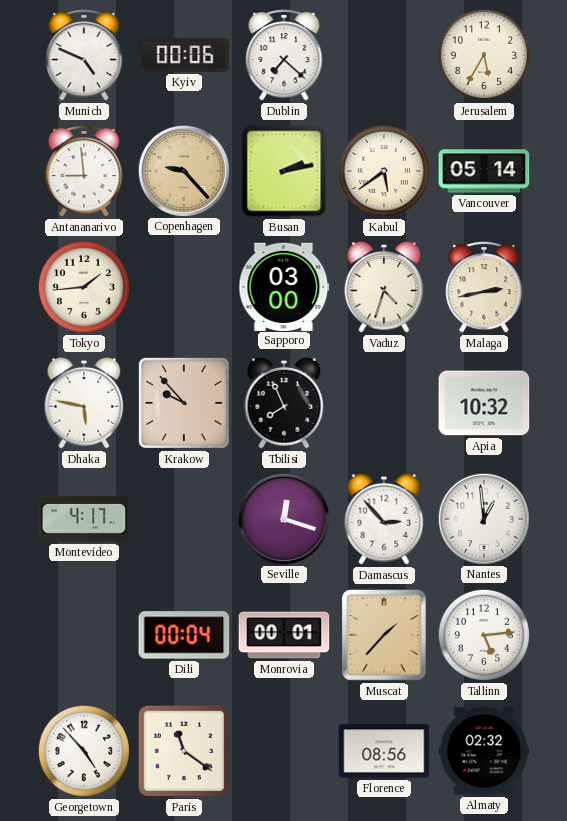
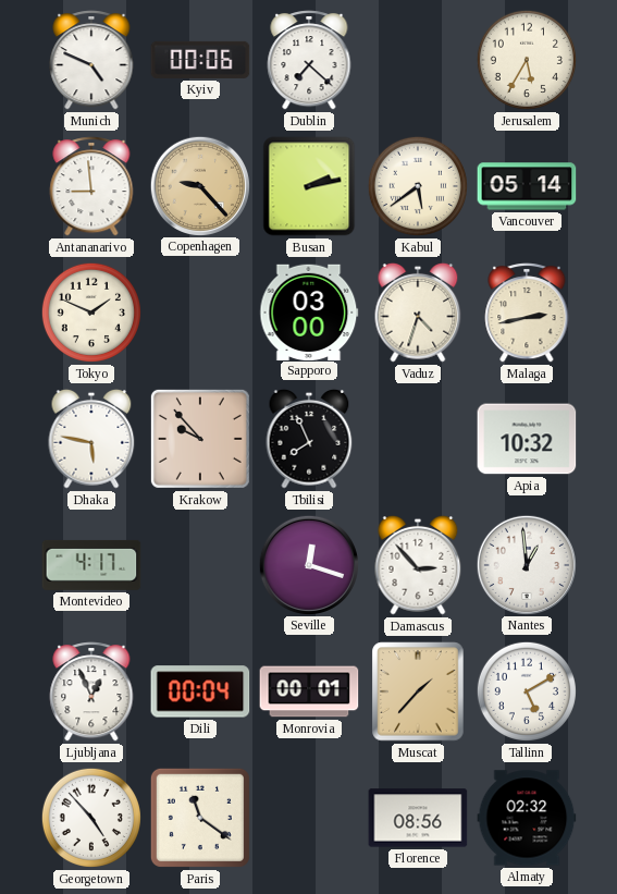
Tokyo: 1:44 -> 1:49
Ljubljana: none -> 12:56
Tallinn: 5:14 -> 5:10
